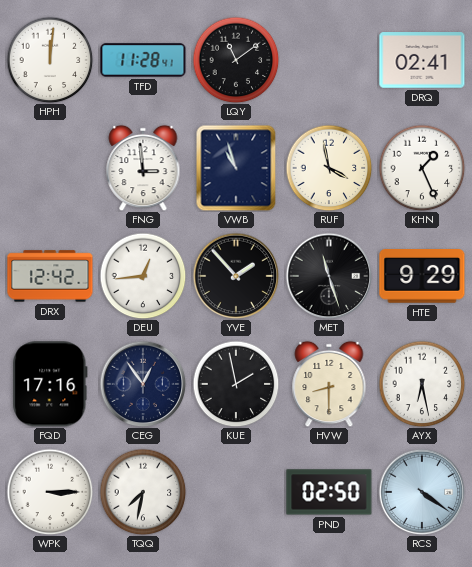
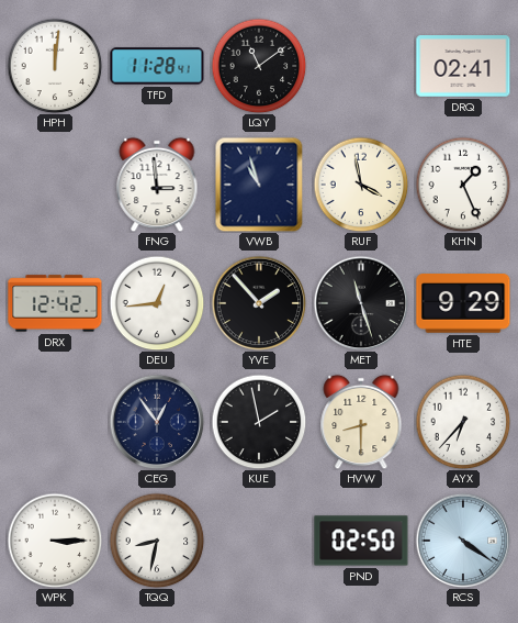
FQD: 17:16 -> none
AYX: 6:28 -> 6:37
TQQ: 7:32 -> 8:32
